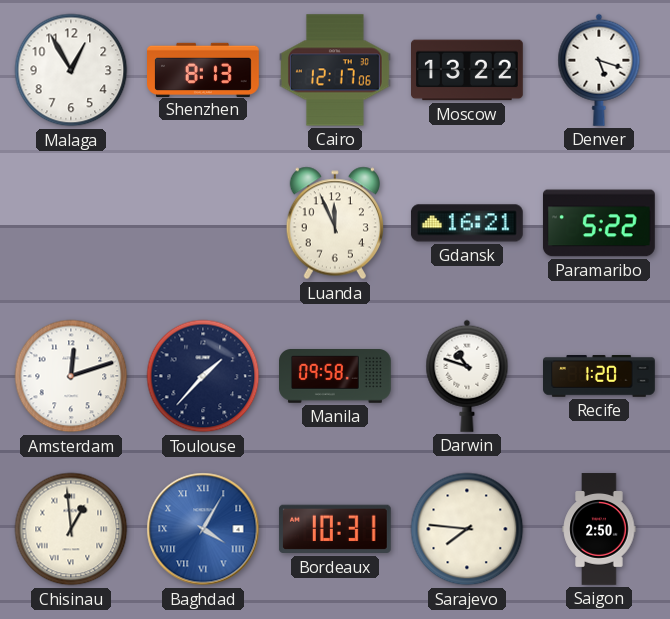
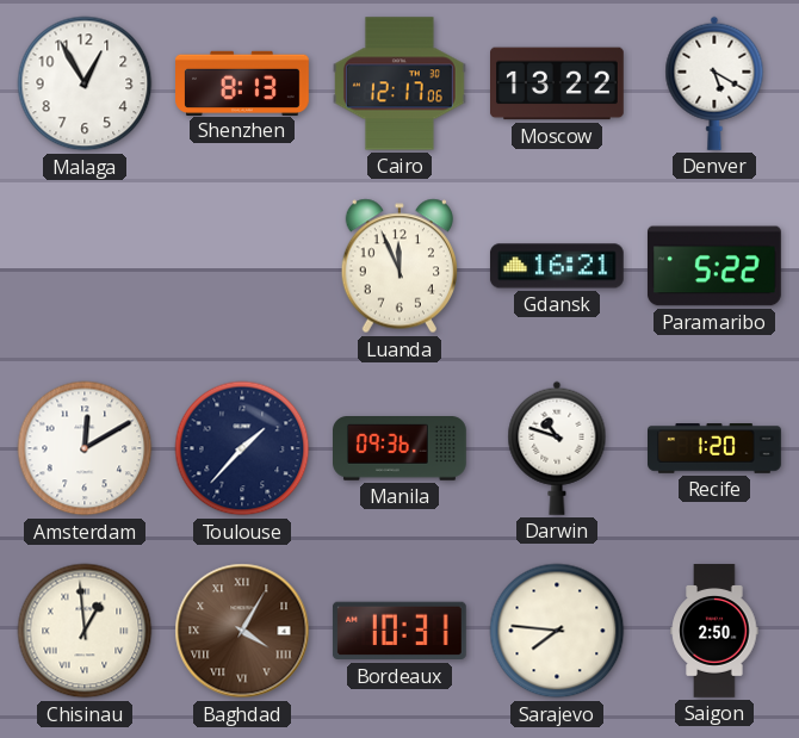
Denver: 5:18 -> 5:20
Amsterdam: 12:12 -> 12:10
Manila: 09:58 -> 09:36
Baghdad dial: blue -> brown
